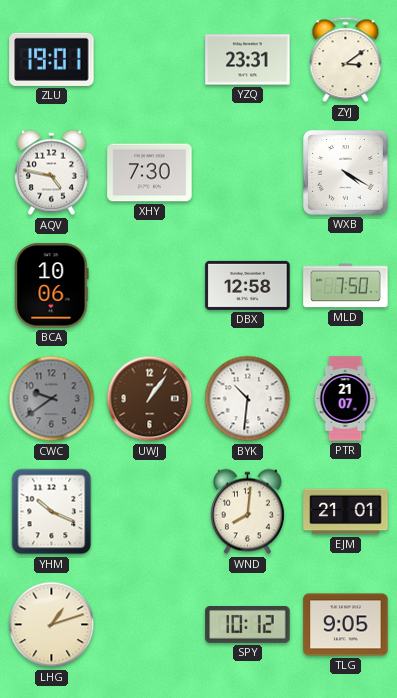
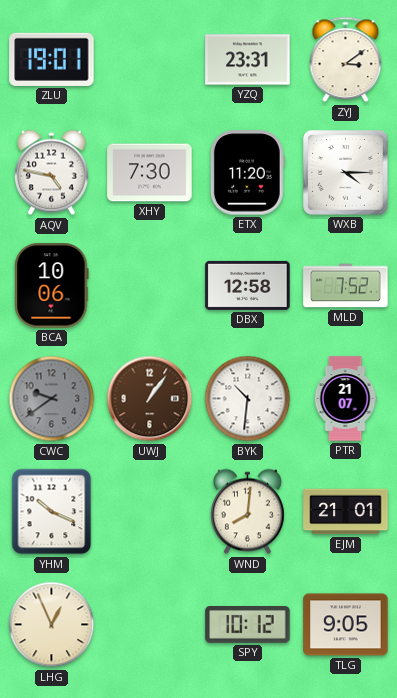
ETX: none -> 11:20
WXB: 4:20 -> 4:15
MLD: 7:50 -> 7:52
LHG: 1:12 -> 12:56
